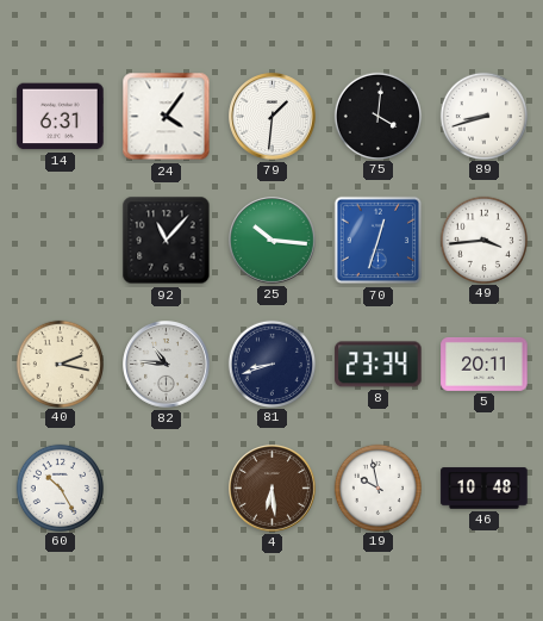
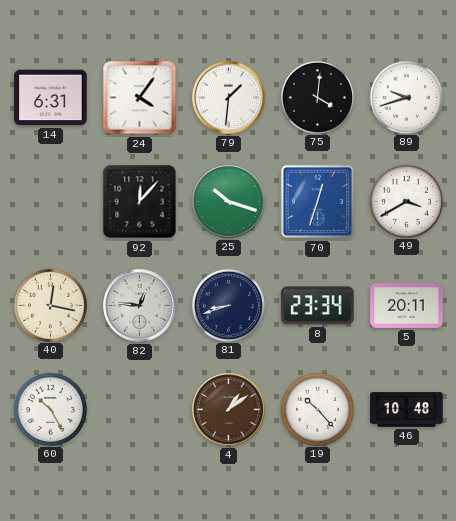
89: 8:42 -> 9:42
92: 11:07 -> 12:07
25: 10:16 -> 10:18
49: 3:44 -> 3:40
40: 2:17 -> 12:17
82: 10:46 -> 12:46
4: 6:29 -> 1:09
19: 9:58 -> 10:23
